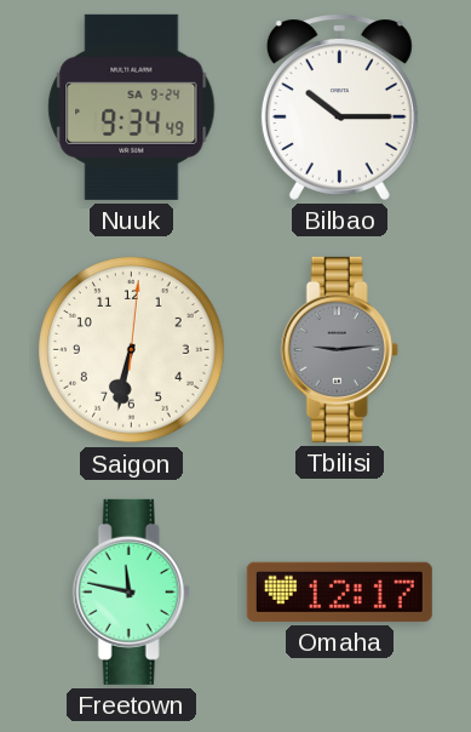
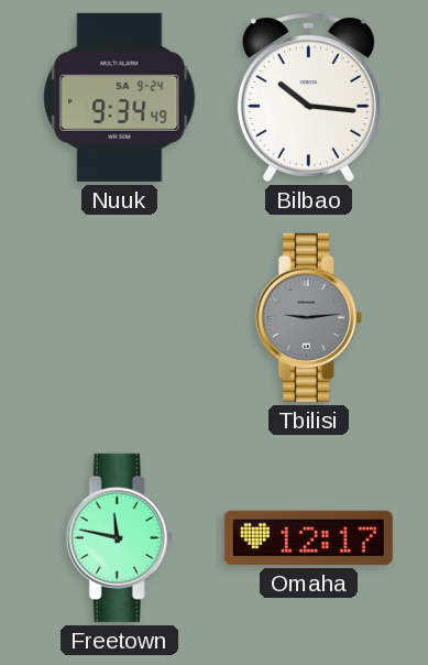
Bilbao: 10:15 -> 10:16
Saigon: 6:32 -> none
